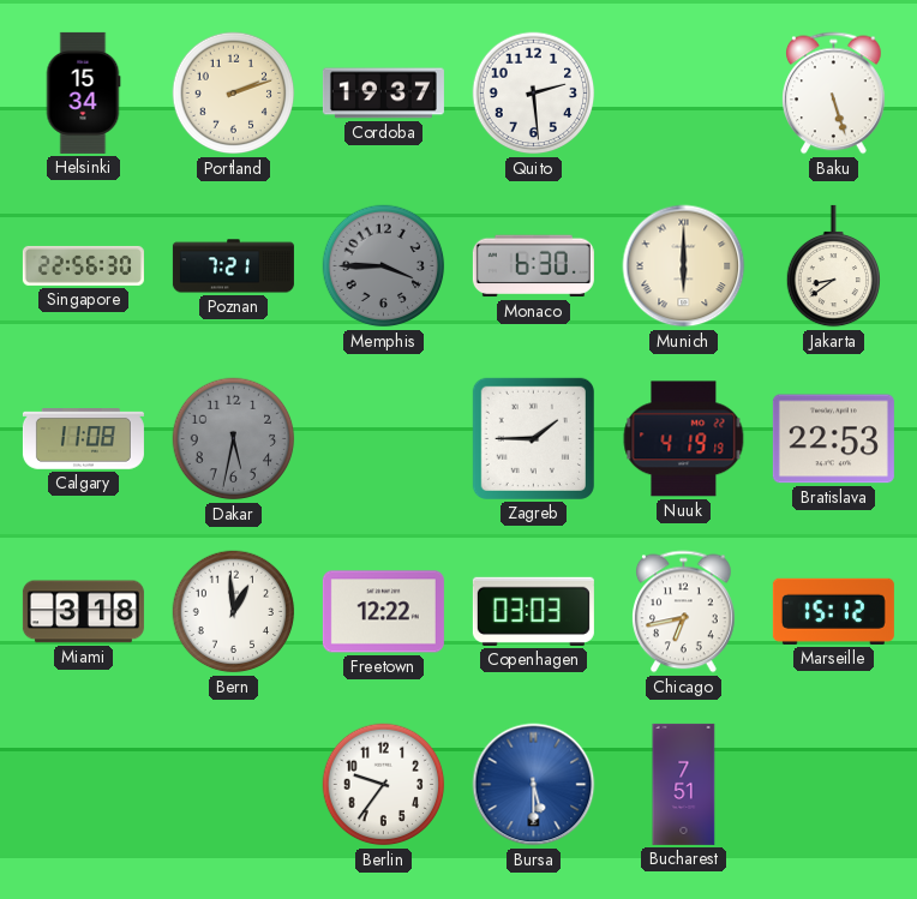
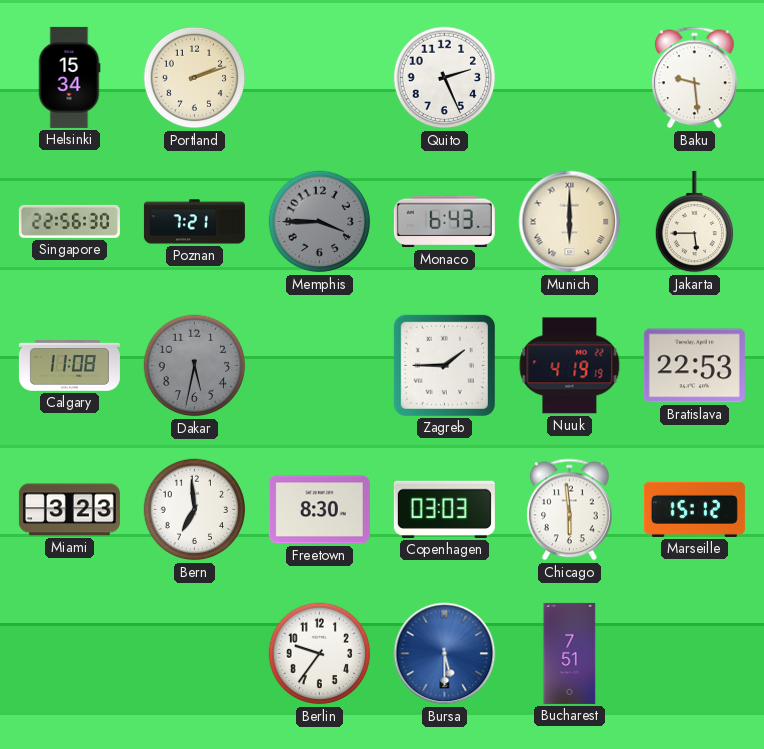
Cordoba: 19:37 -> none
Quito: 2:29 -> 2:26
Baku: 5:27 -> 9:29
Monaco: 6:30 -> 6:43
Jakarta: 8:39 -> 5:45
Miami: 3:18 -> 3:23
Bern: 12:59 -> 6:59
Freetown: 12:22 -> 8:30
Chicago: 6:43 -> 5:59
